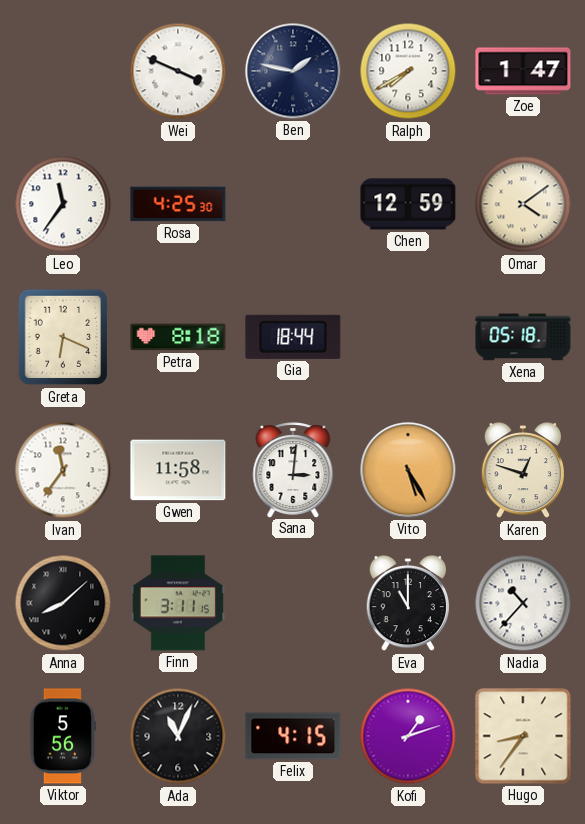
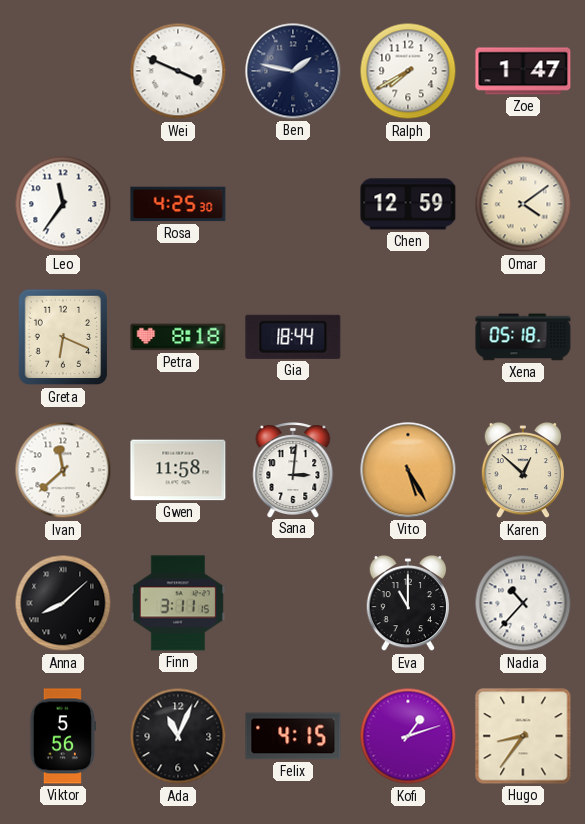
Ivan: 11:36 -> 11:38
Karen: 12:48 -> 12:52
